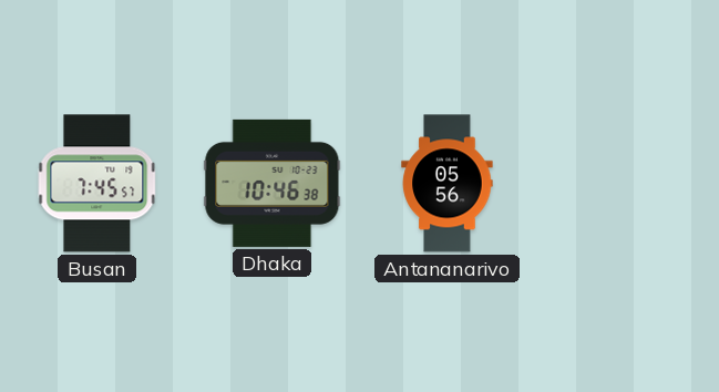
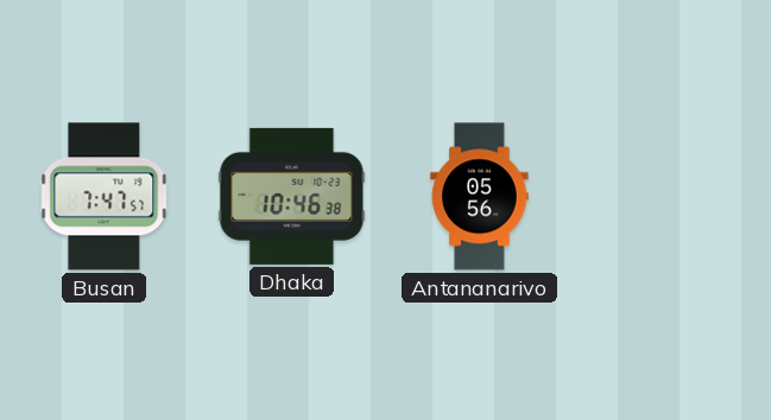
Busan: 7:45 -> 7:47
